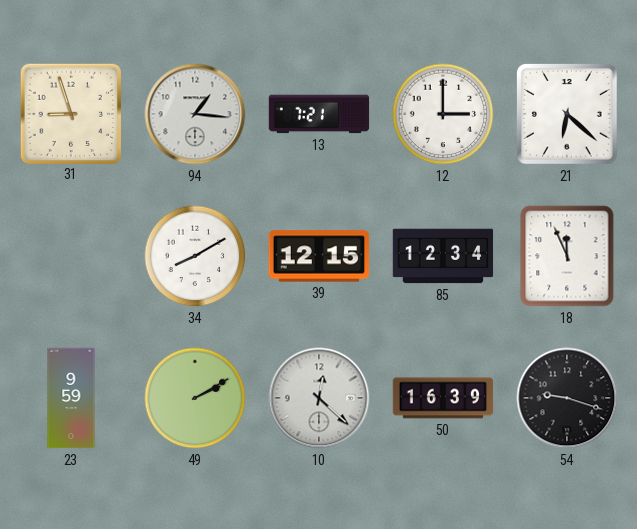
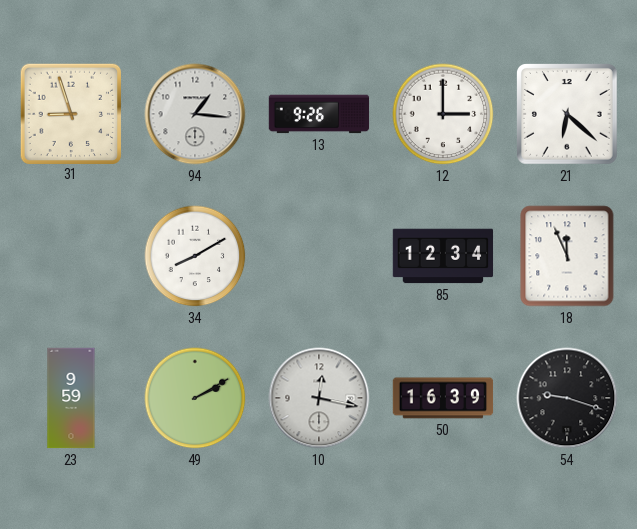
13: 7:21 -> 9:26
39: 12:15 -> none
10: 12:22 -> 12:17
